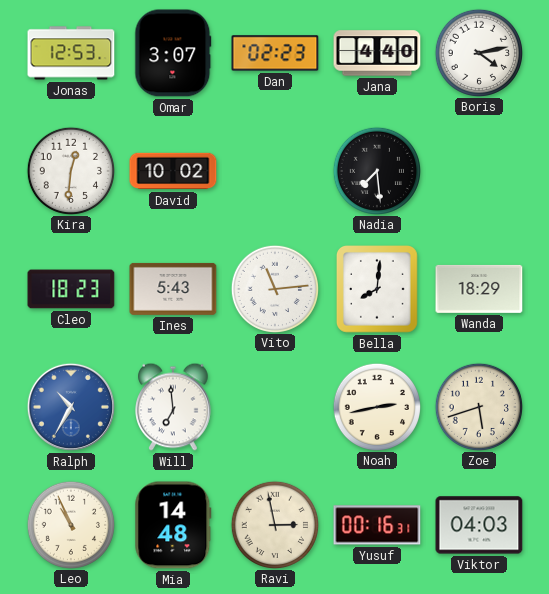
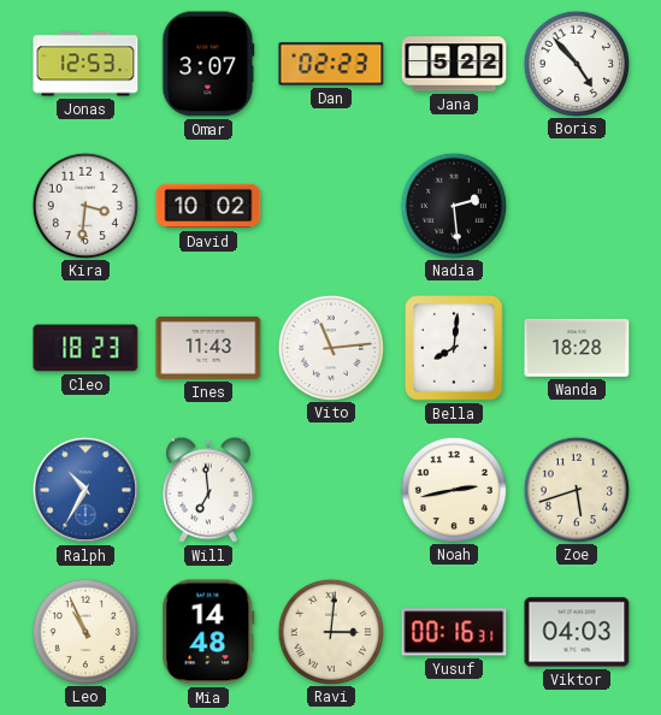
Jana: 4:40 -> 5:22
Boris: 4:13 -> 4:53
Kira: 12:31 -> 3:31
Nadia: 7:29 -> 2:29
Ines: 5:43 -> 11:43
Wanda: 18:29 -> 18:28
Ravi: 2:58 -> 3:01
